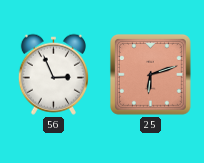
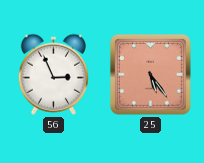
25: 6:12 -> 5:24
